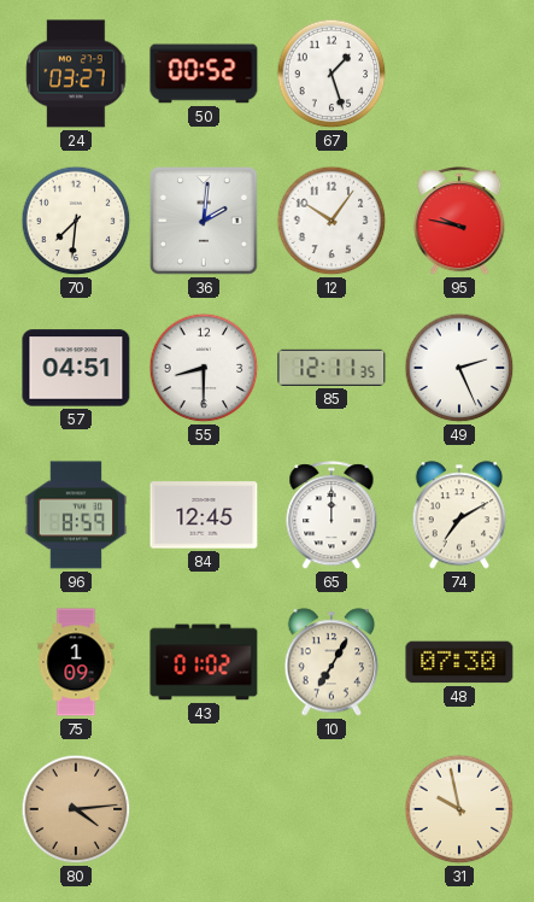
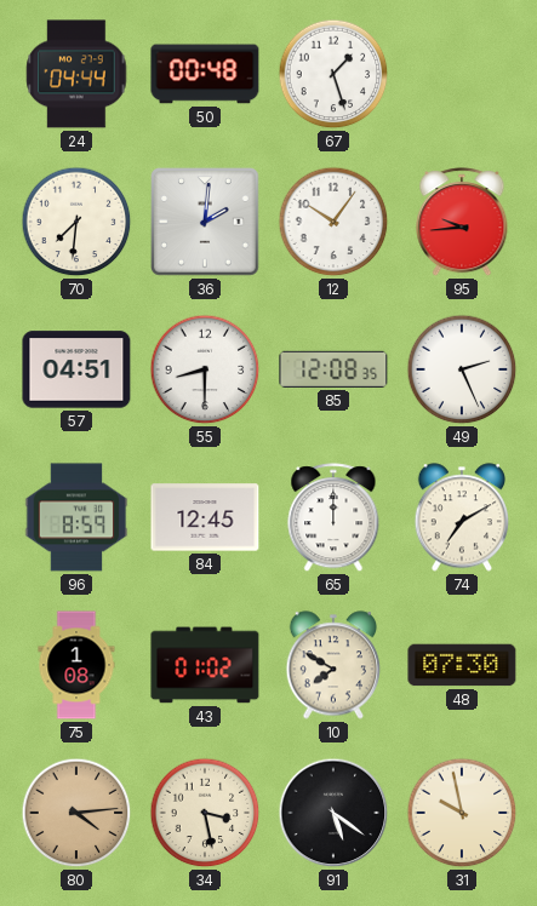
24: 03:27 -> 04:44
50: 00:52 -> 00:48
95: 9:47 -> 9:44
85: 12:11 -> 12:08
75: 1:09 -> 1:08
10: 7:05 -> 7:50
34: none -> 3:28
91: none -> 5:21
